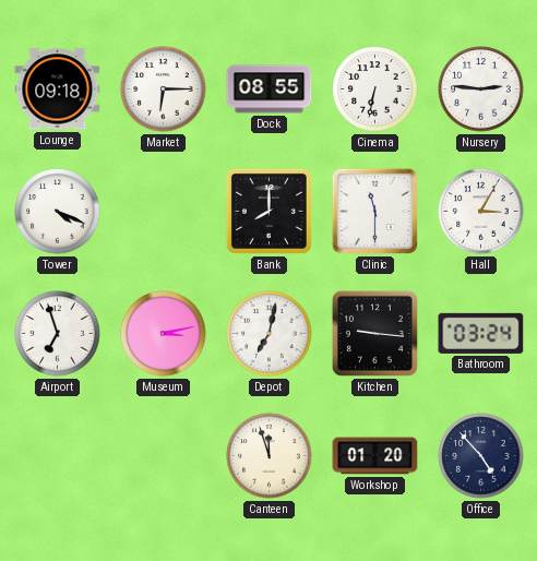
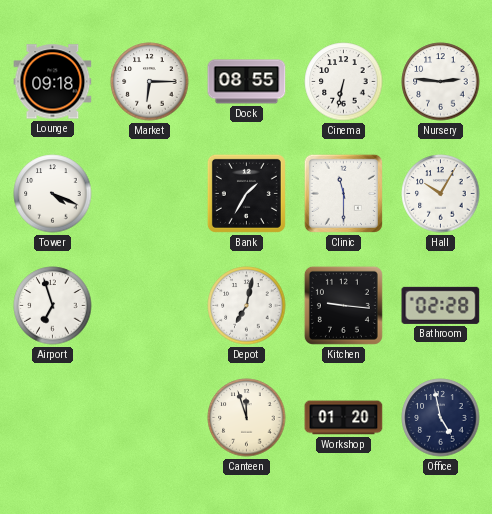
Bank: 8:00 -> 1:35
Hall: 3:05 -> 10:05
Museum: 3:13 -> none
Bathroom: 03:24 -> 02:28
Office: 4:53 -> 4:58
